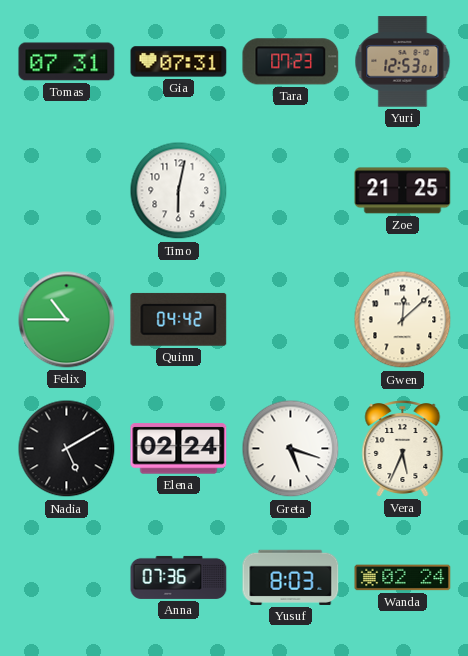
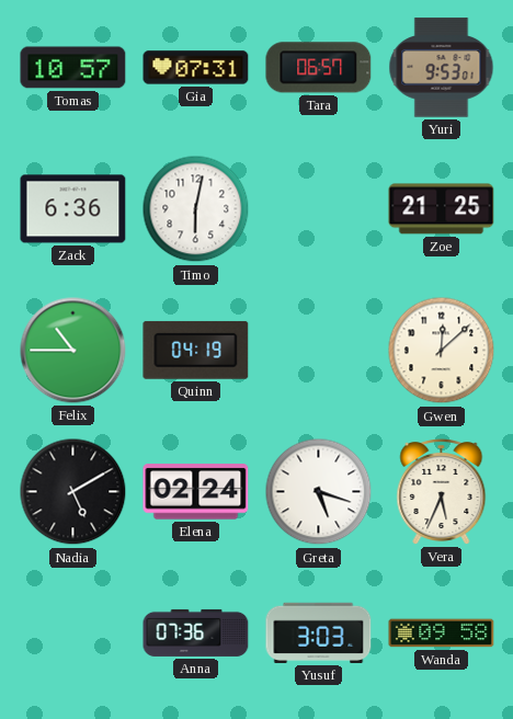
Tomas: 07:31 -> 10:57
Tara: 07:23 -> 06:57
Yuri: 12:53 -> 9:53
Zack: none -> 6:36
Quinn: 04:42 -> 04:19
Yusuf: 8:03 -> 3:03
Wanda: 02:24 -> 09:58
